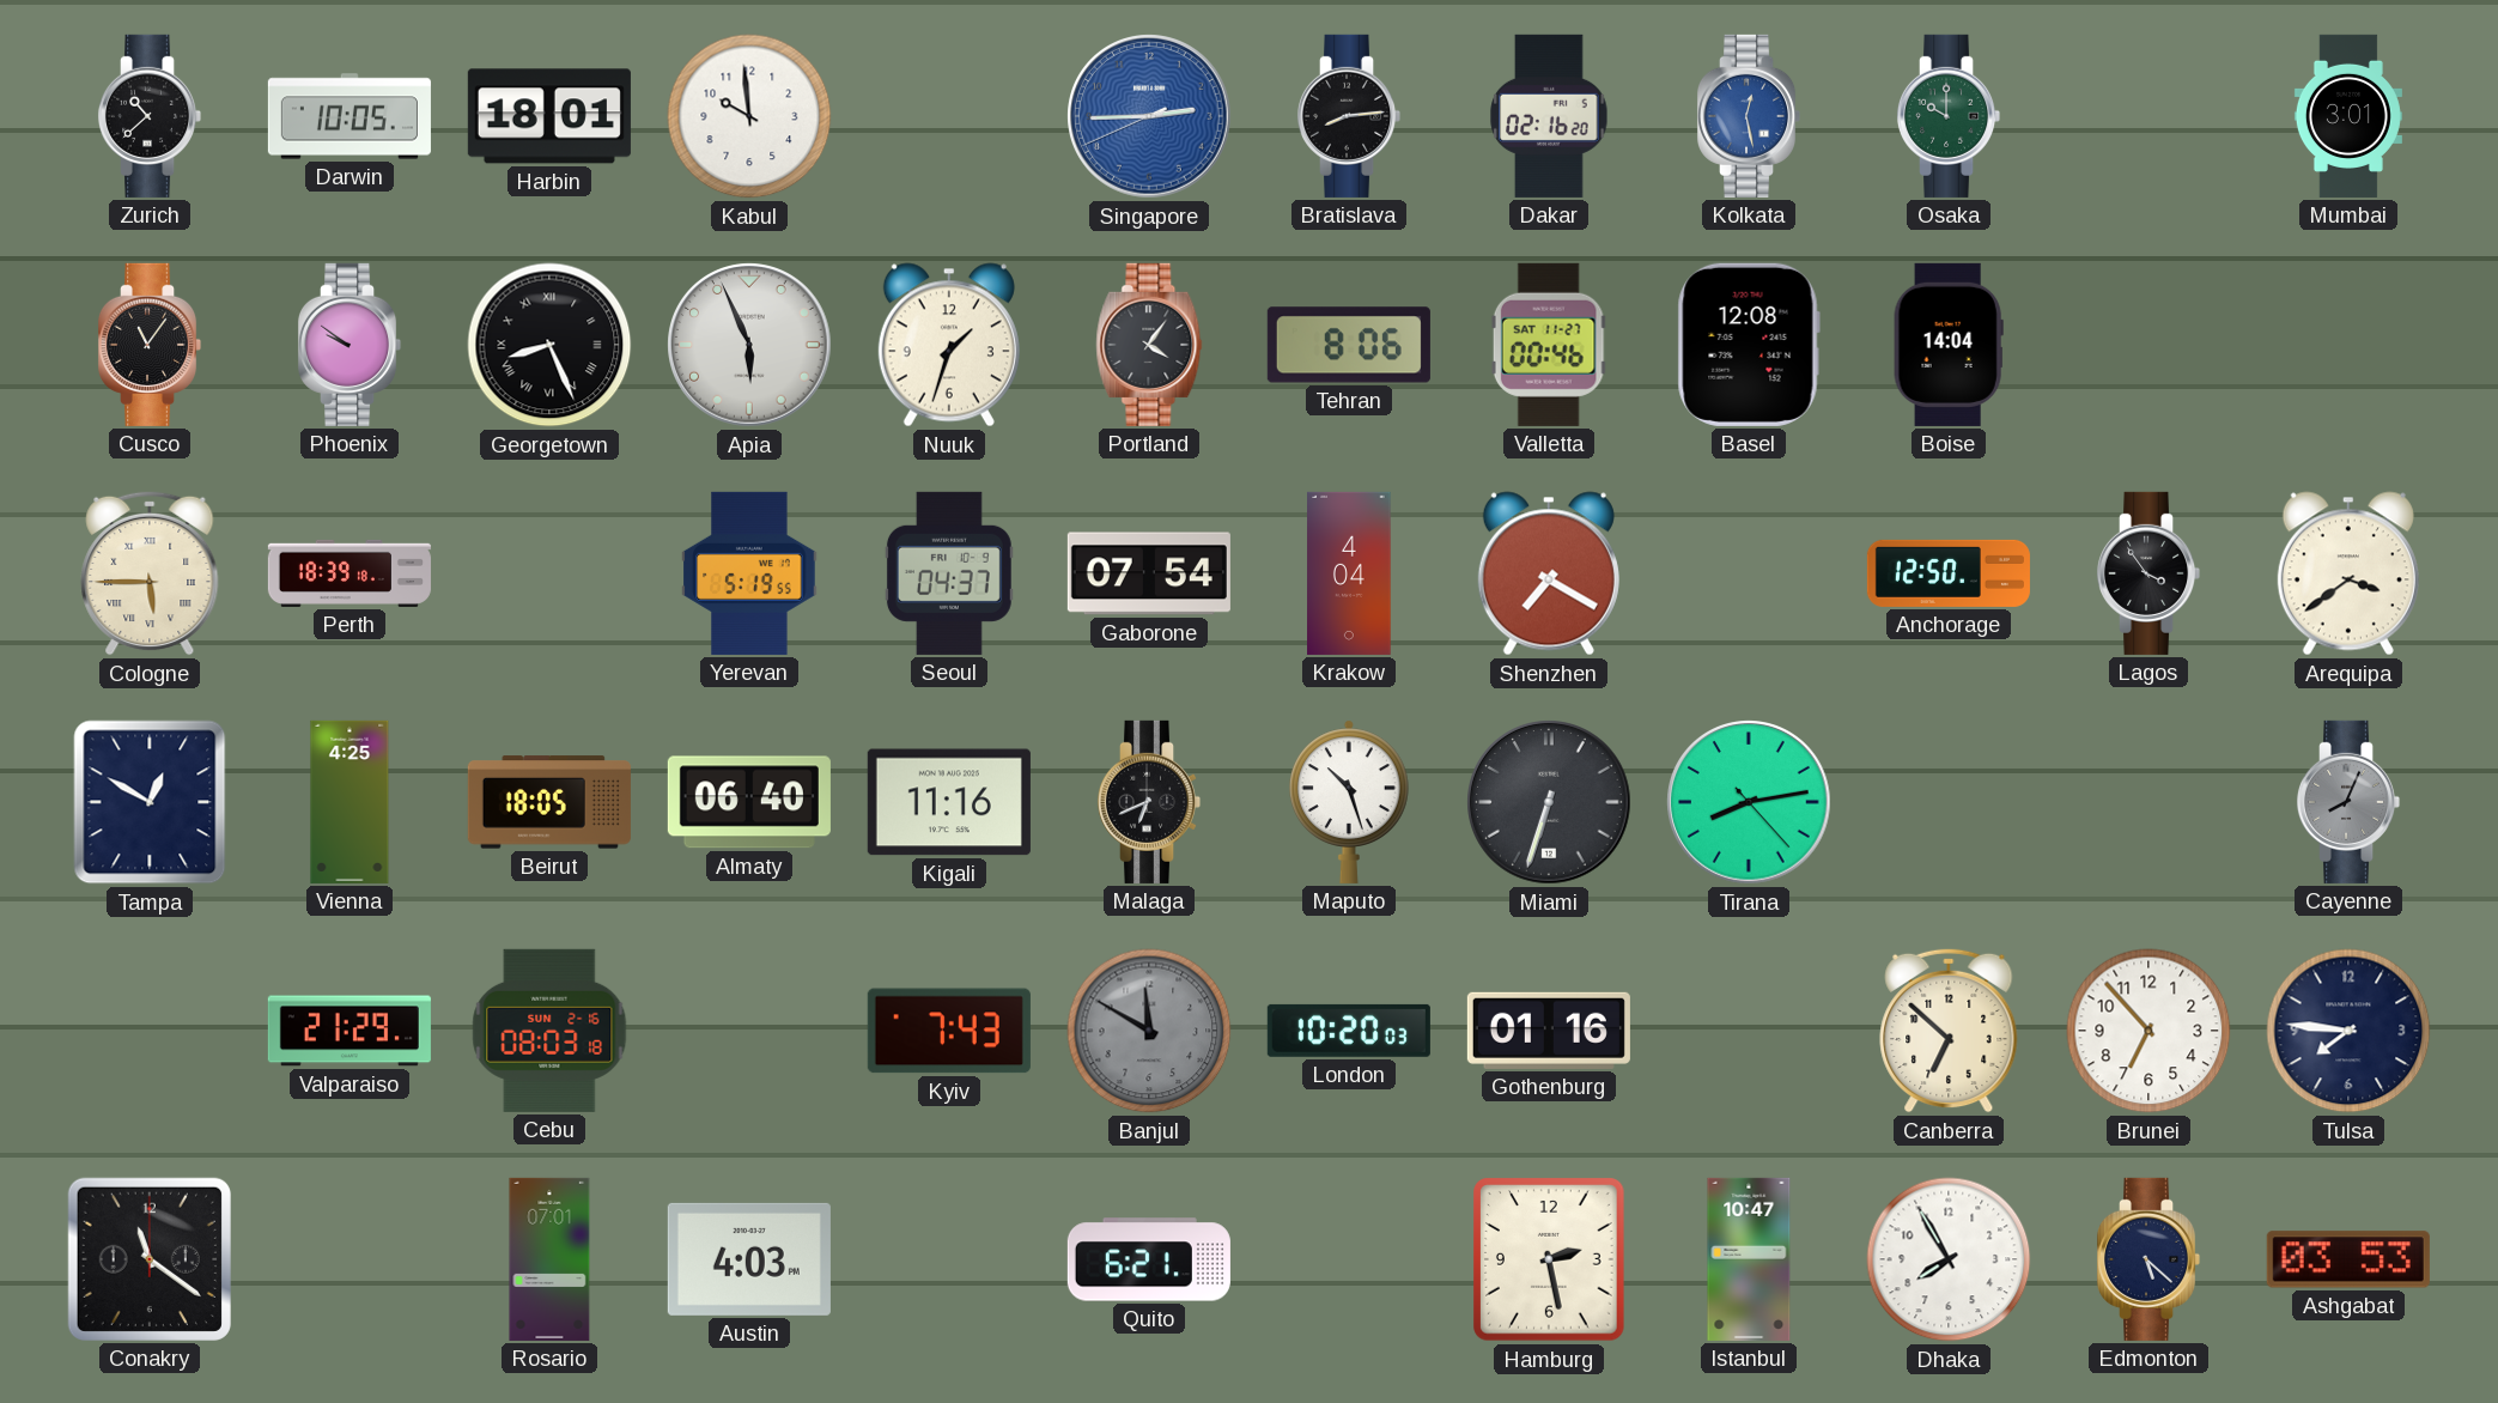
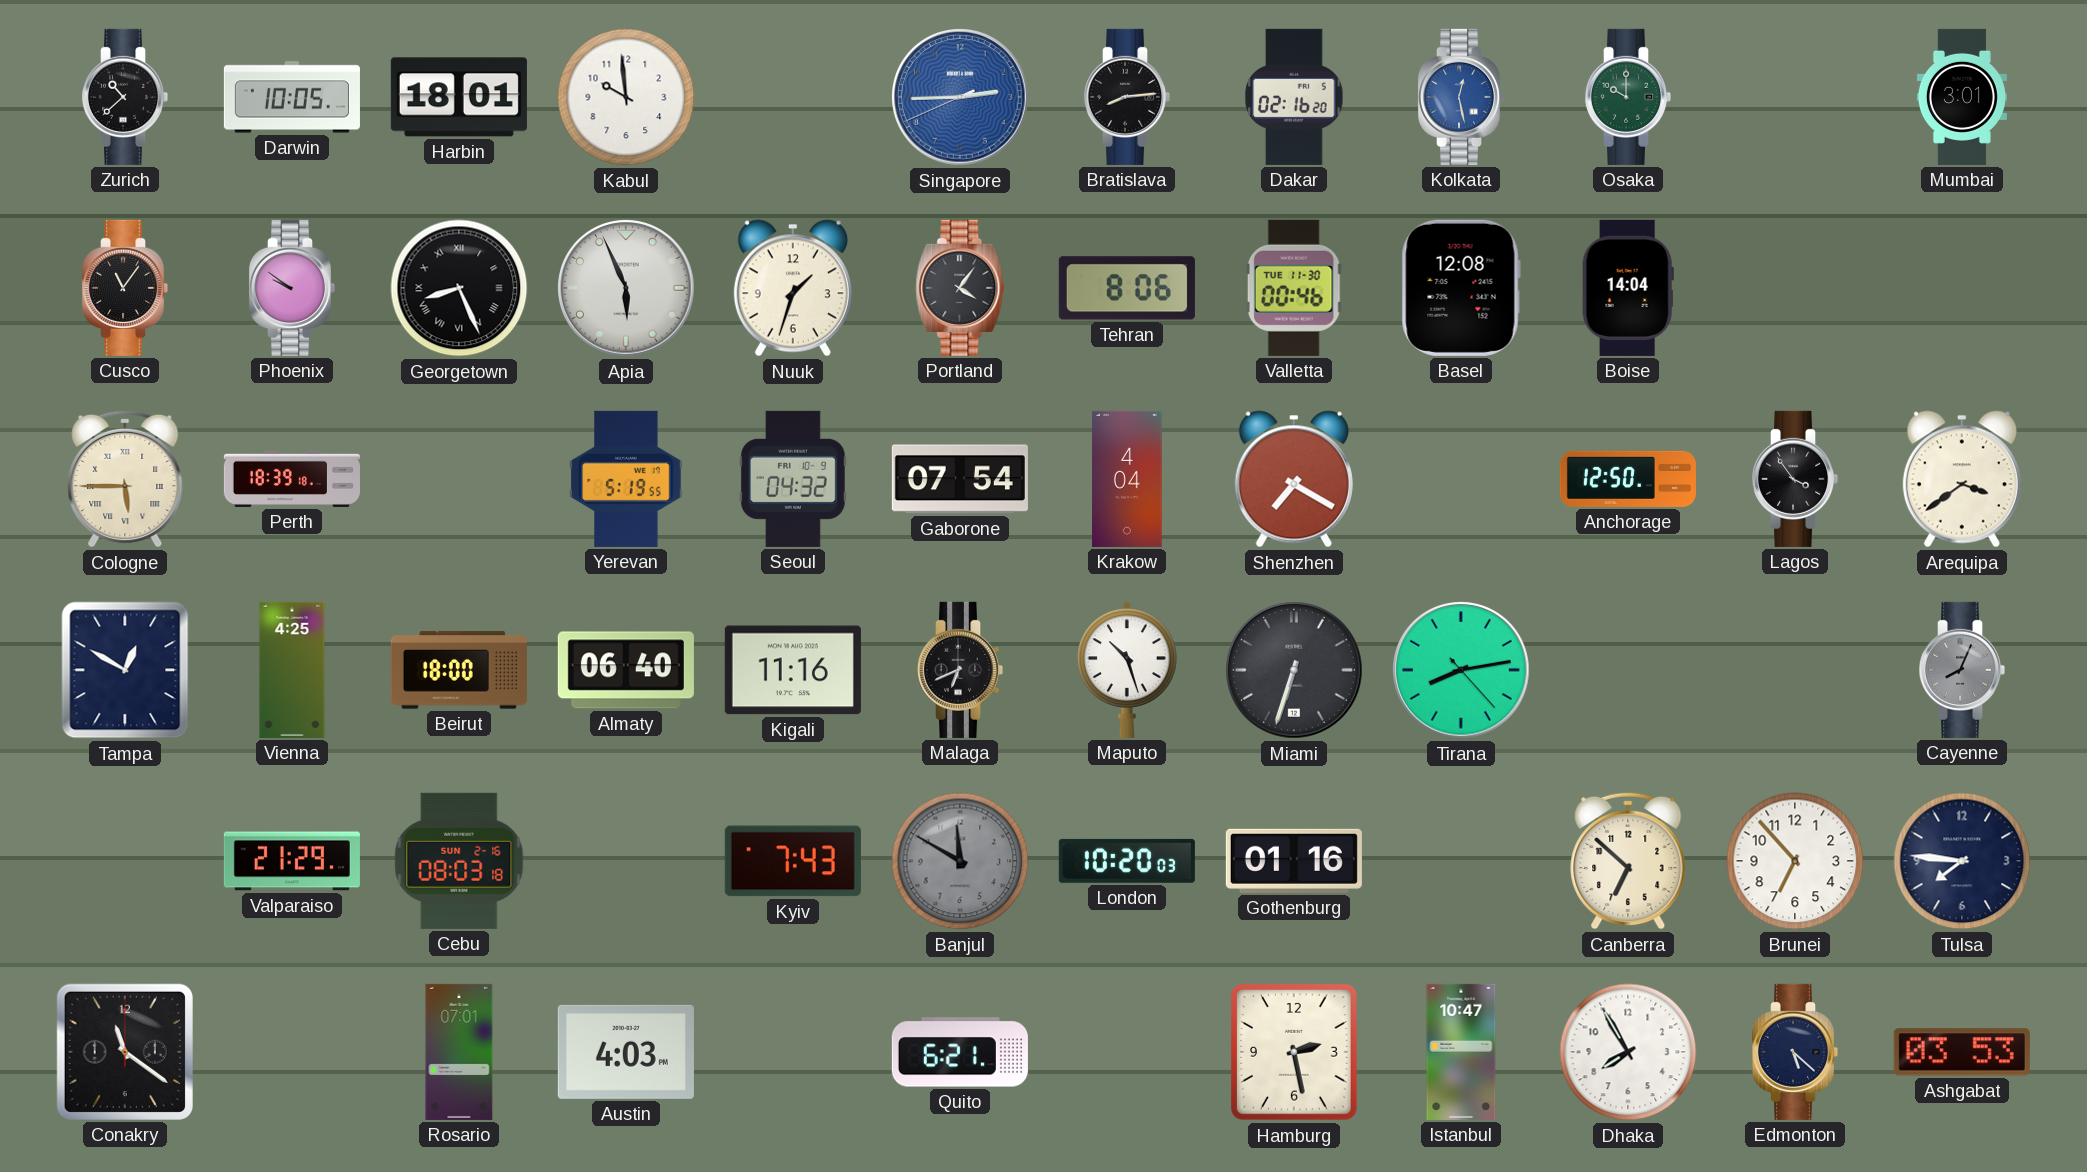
Valletta date: SAT 11-27 -> TUE 11-30
Seoul: 04:37 -> 04:32
Beirut: 18:05 -> 18:00
